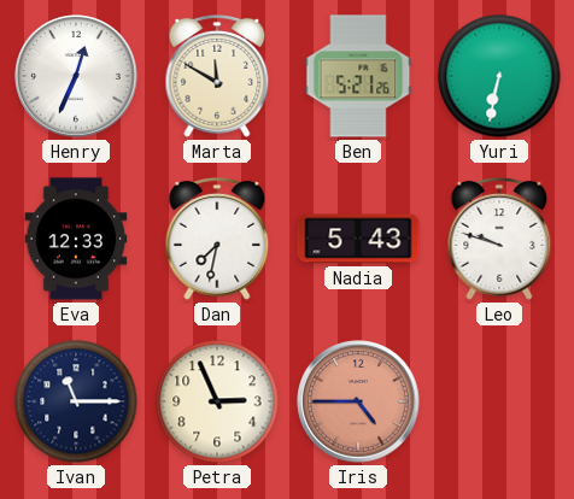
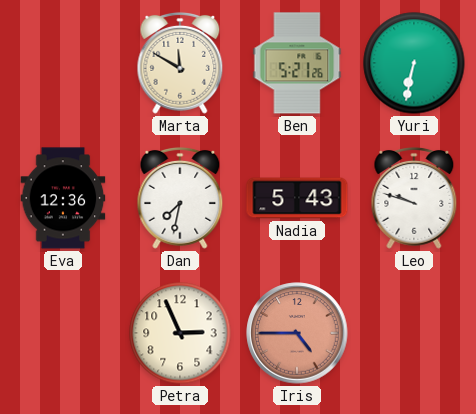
Henry: 12:34 -> none
Eva: 12:33 -> 12:36
Ivan: 11:15 -> none
